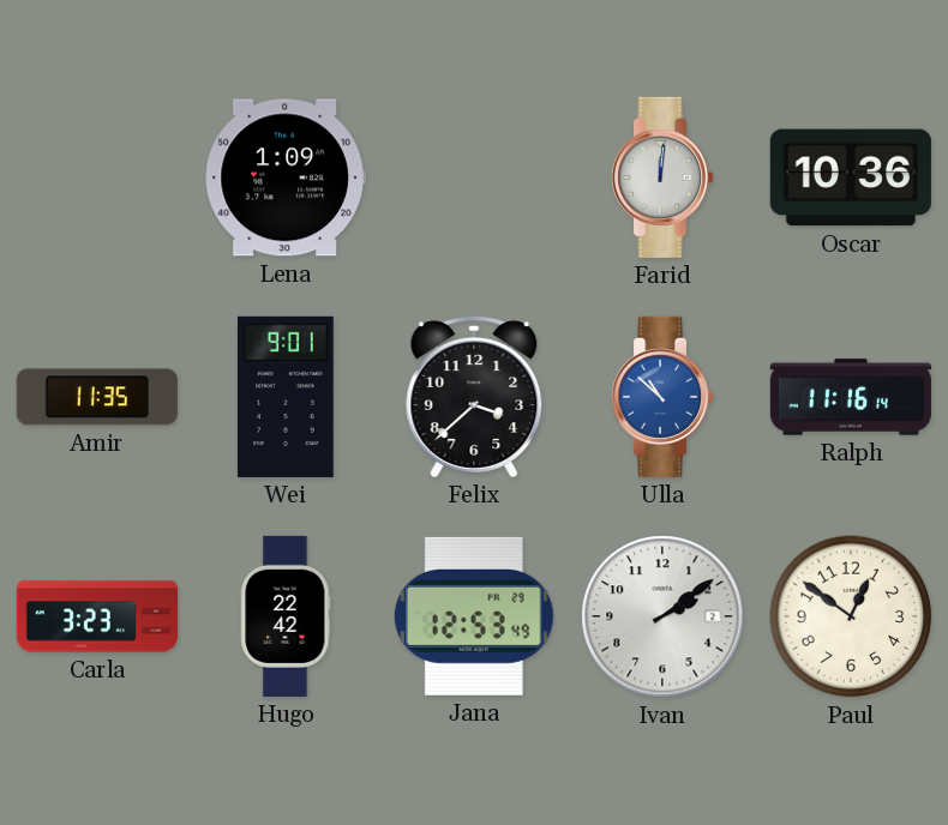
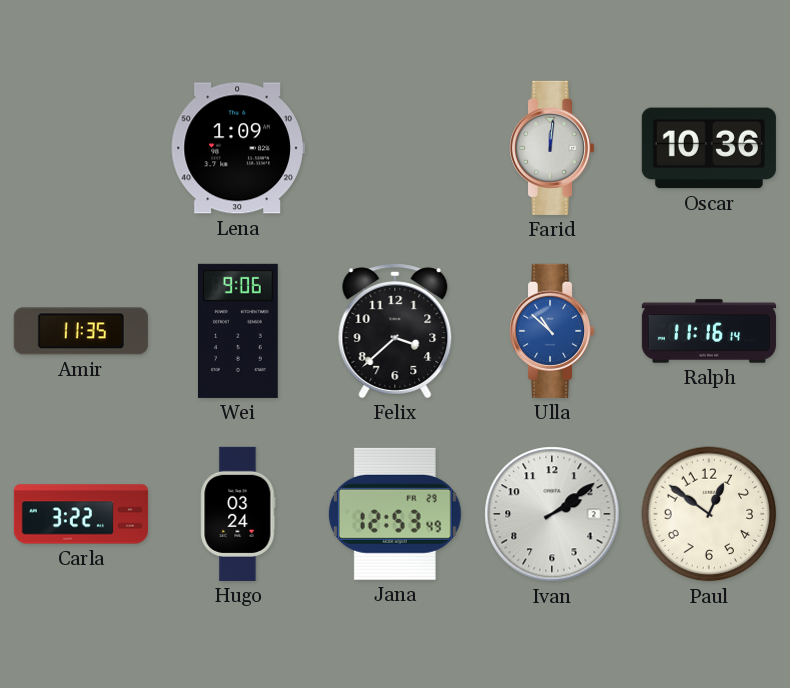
Wei: 9:01 -> 9:06
Carla: 3:23 -> 3:22
Hugo: 22:42 -> 03:24
